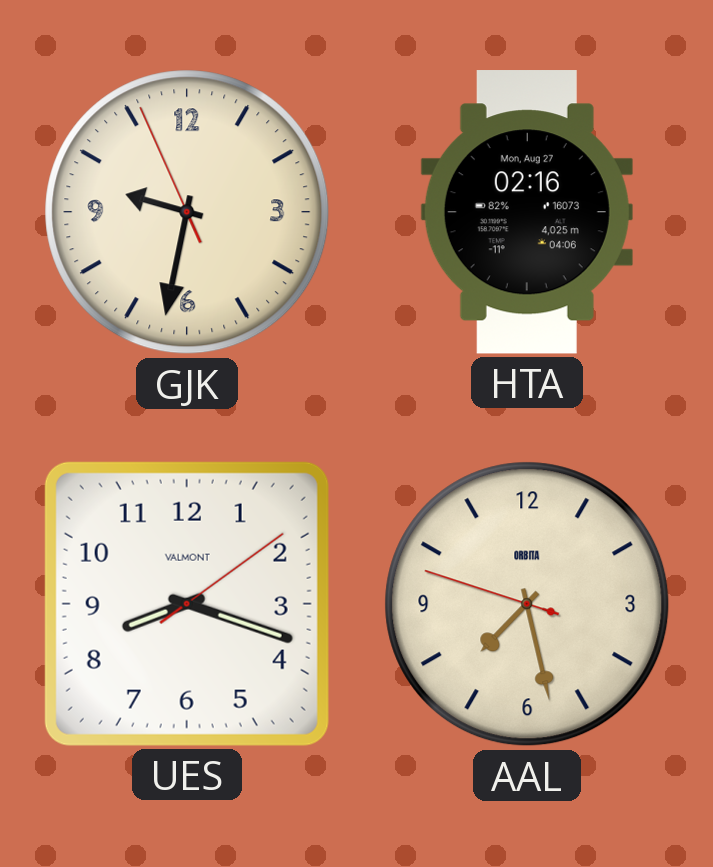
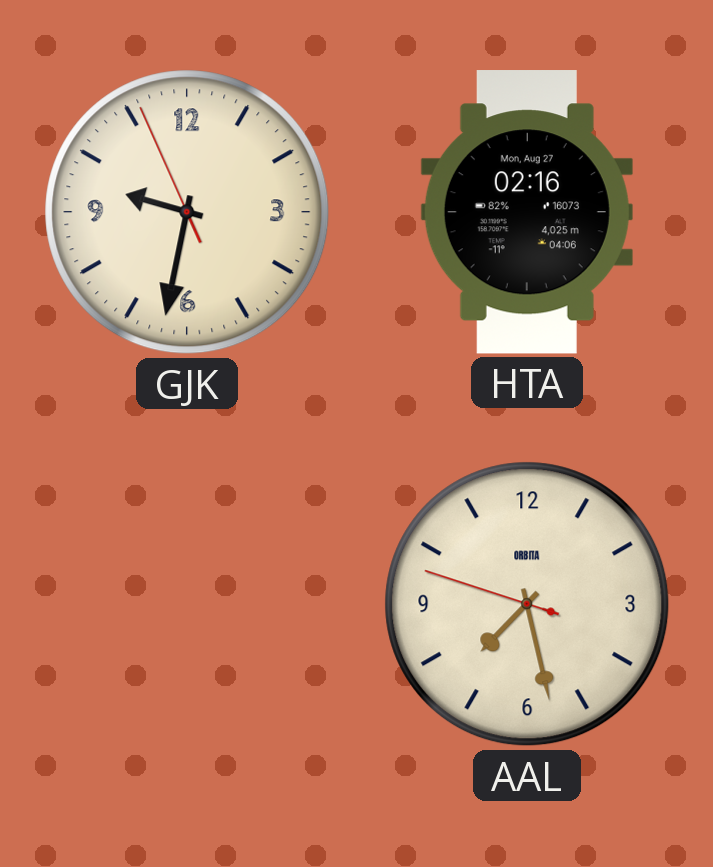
UES: 8:18 -> none
